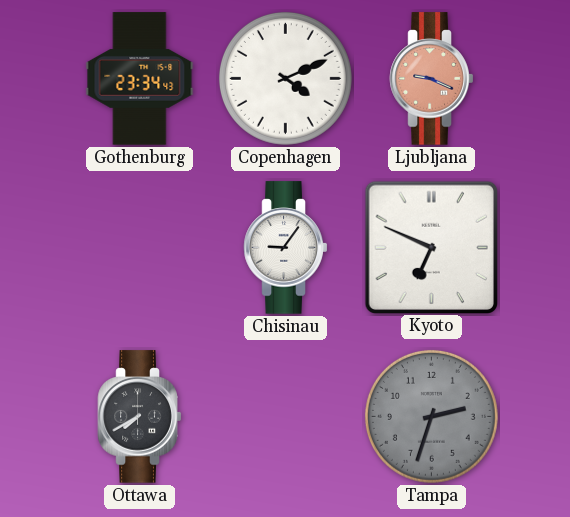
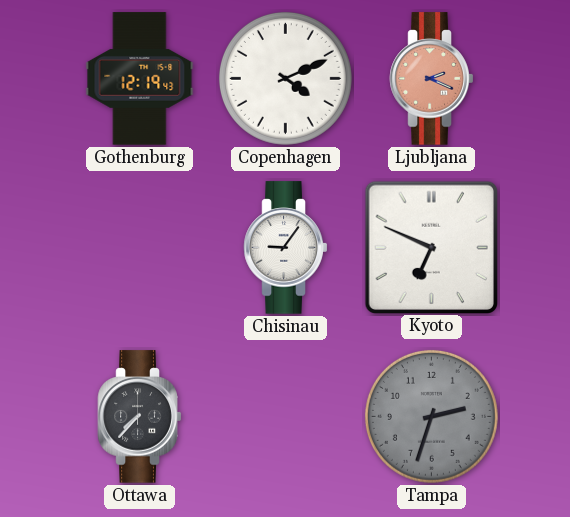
Gothenburg: 23:34 -> 12:19
Ljubljana: 9:19 -> 2:19
Ottawa: 7:40 -> 7:37
